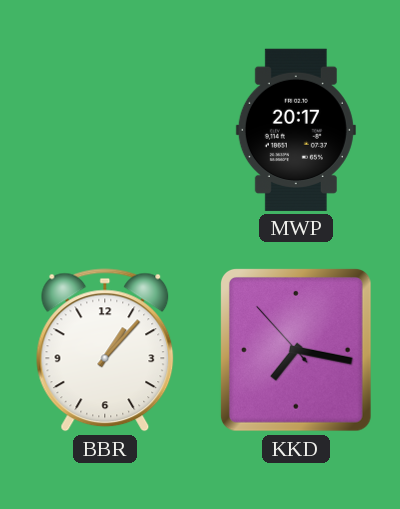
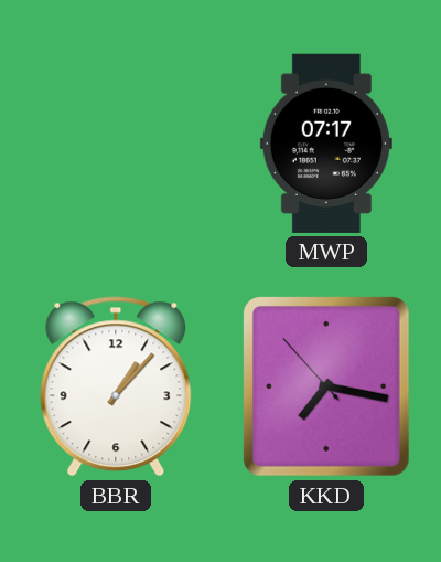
MWP: 20:17 -> 07:17
